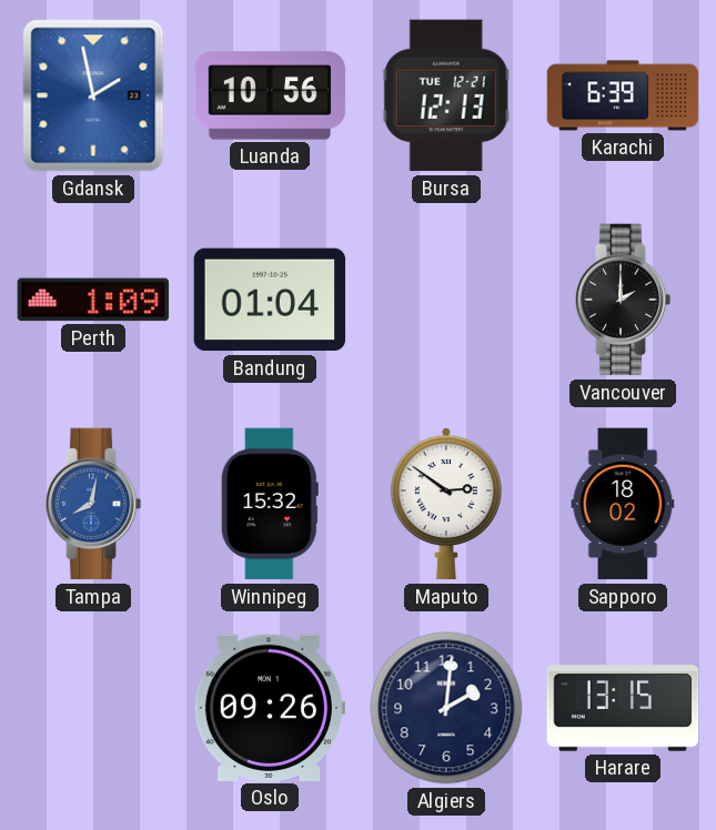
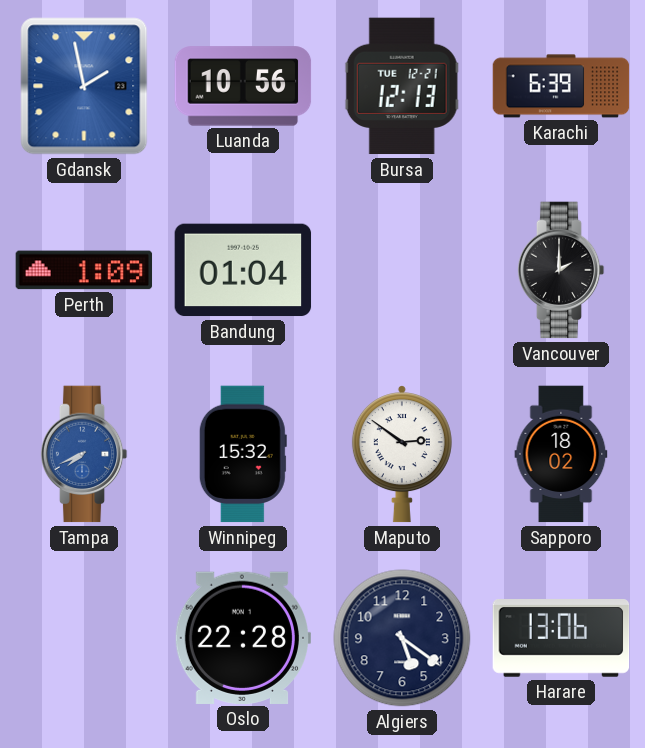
Tampa: 8:02 -> 7:41
Oslo: 09:26 -> 22:28
Algiers: 2:01 -> 5:21
Harare: 13:15 -> 13:06
